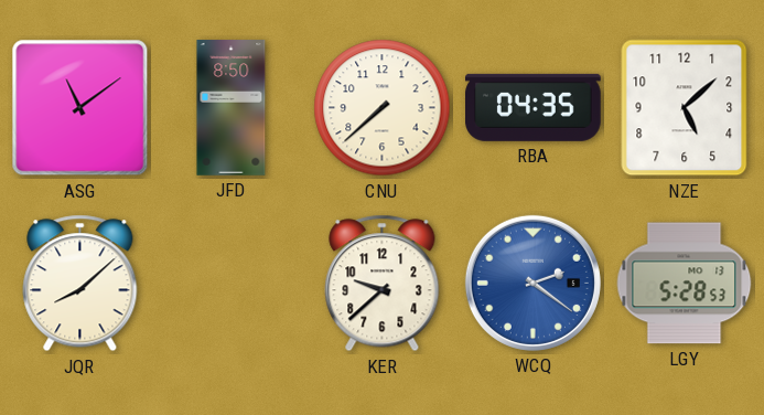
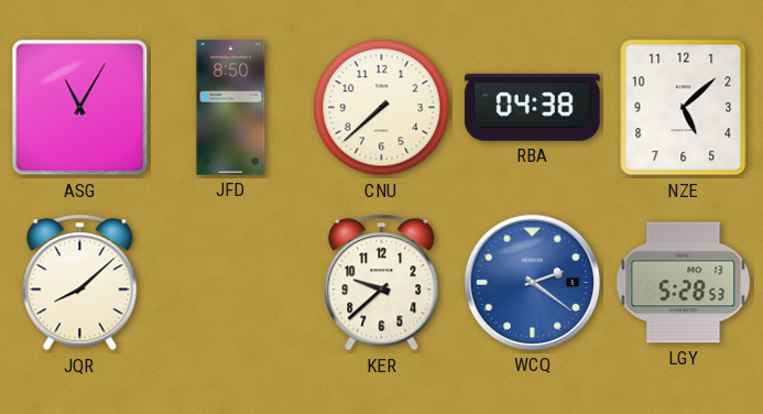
ASG: 11:09 -> 11:05
RBA: 04:35 -> 04:38
